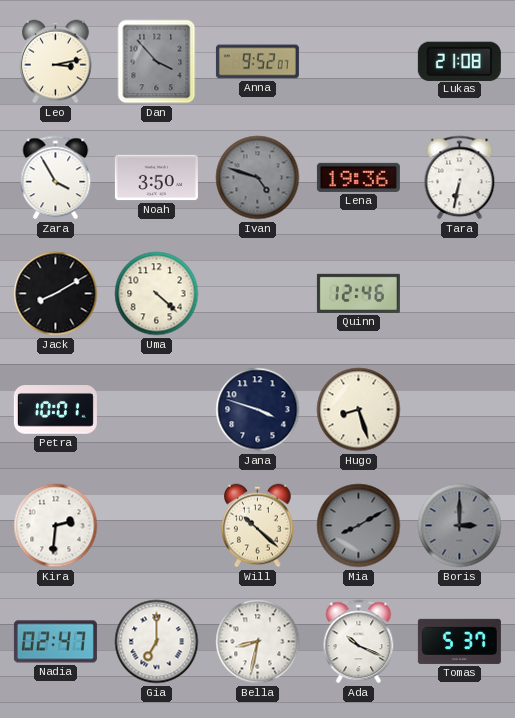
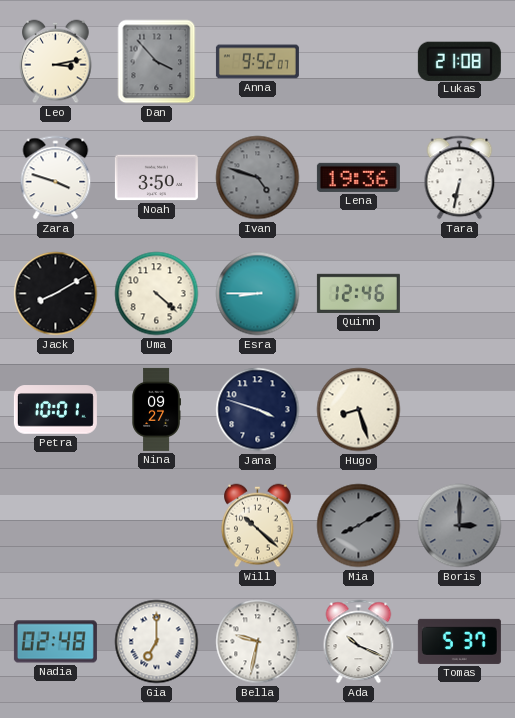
Zara: 3:55 -> 3:48
Esra: none -> 8:45
Nina: none -> 09:27
Kira: 2:31 -> none
Nadia: 02:47 -> 02:48
Bella: 8:32 -> 9:32
